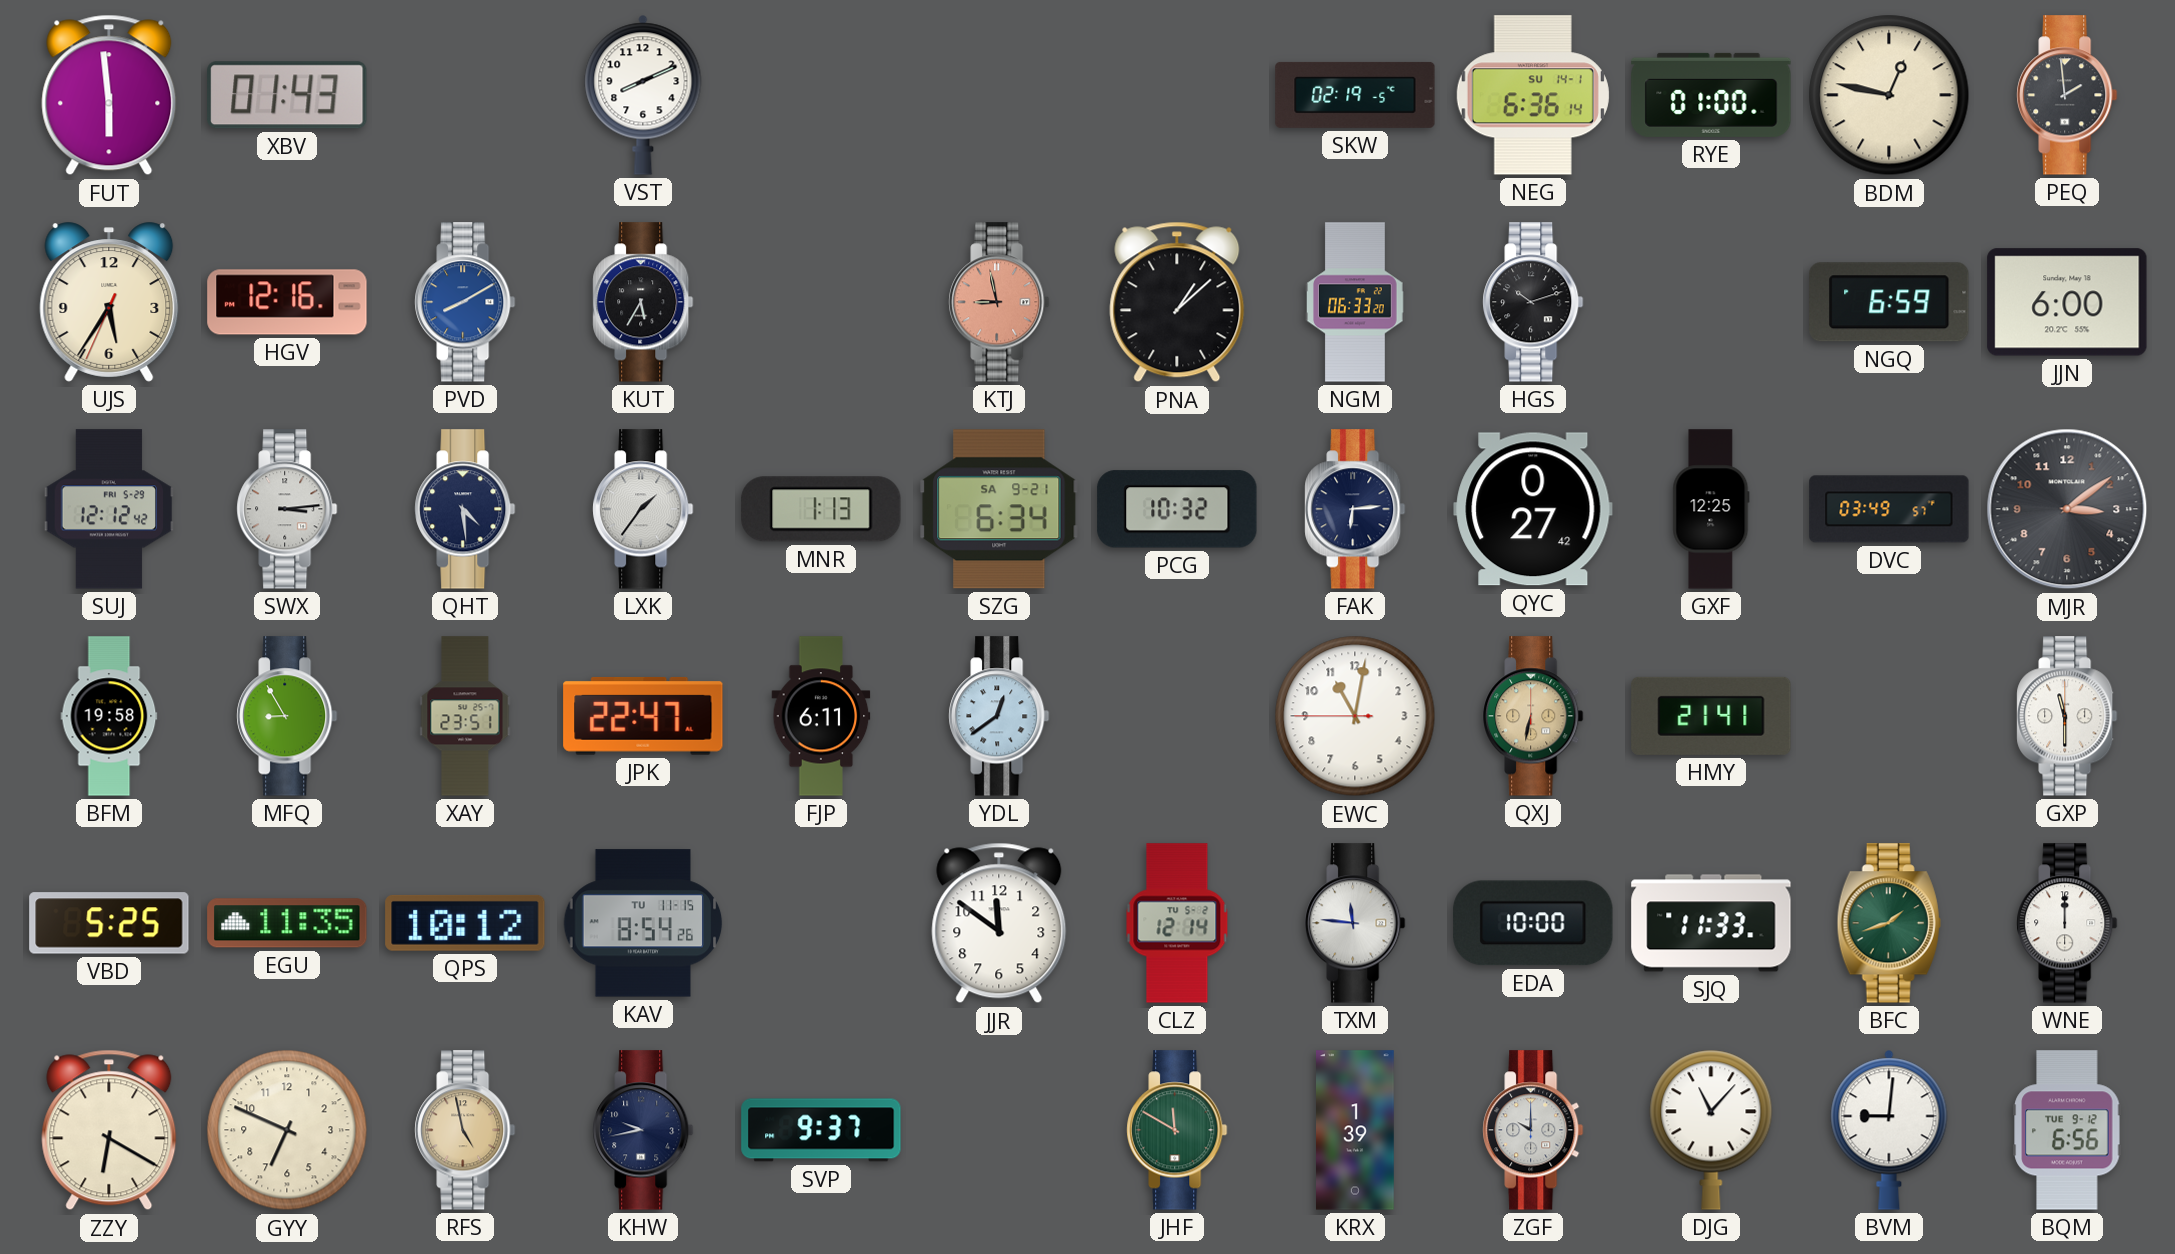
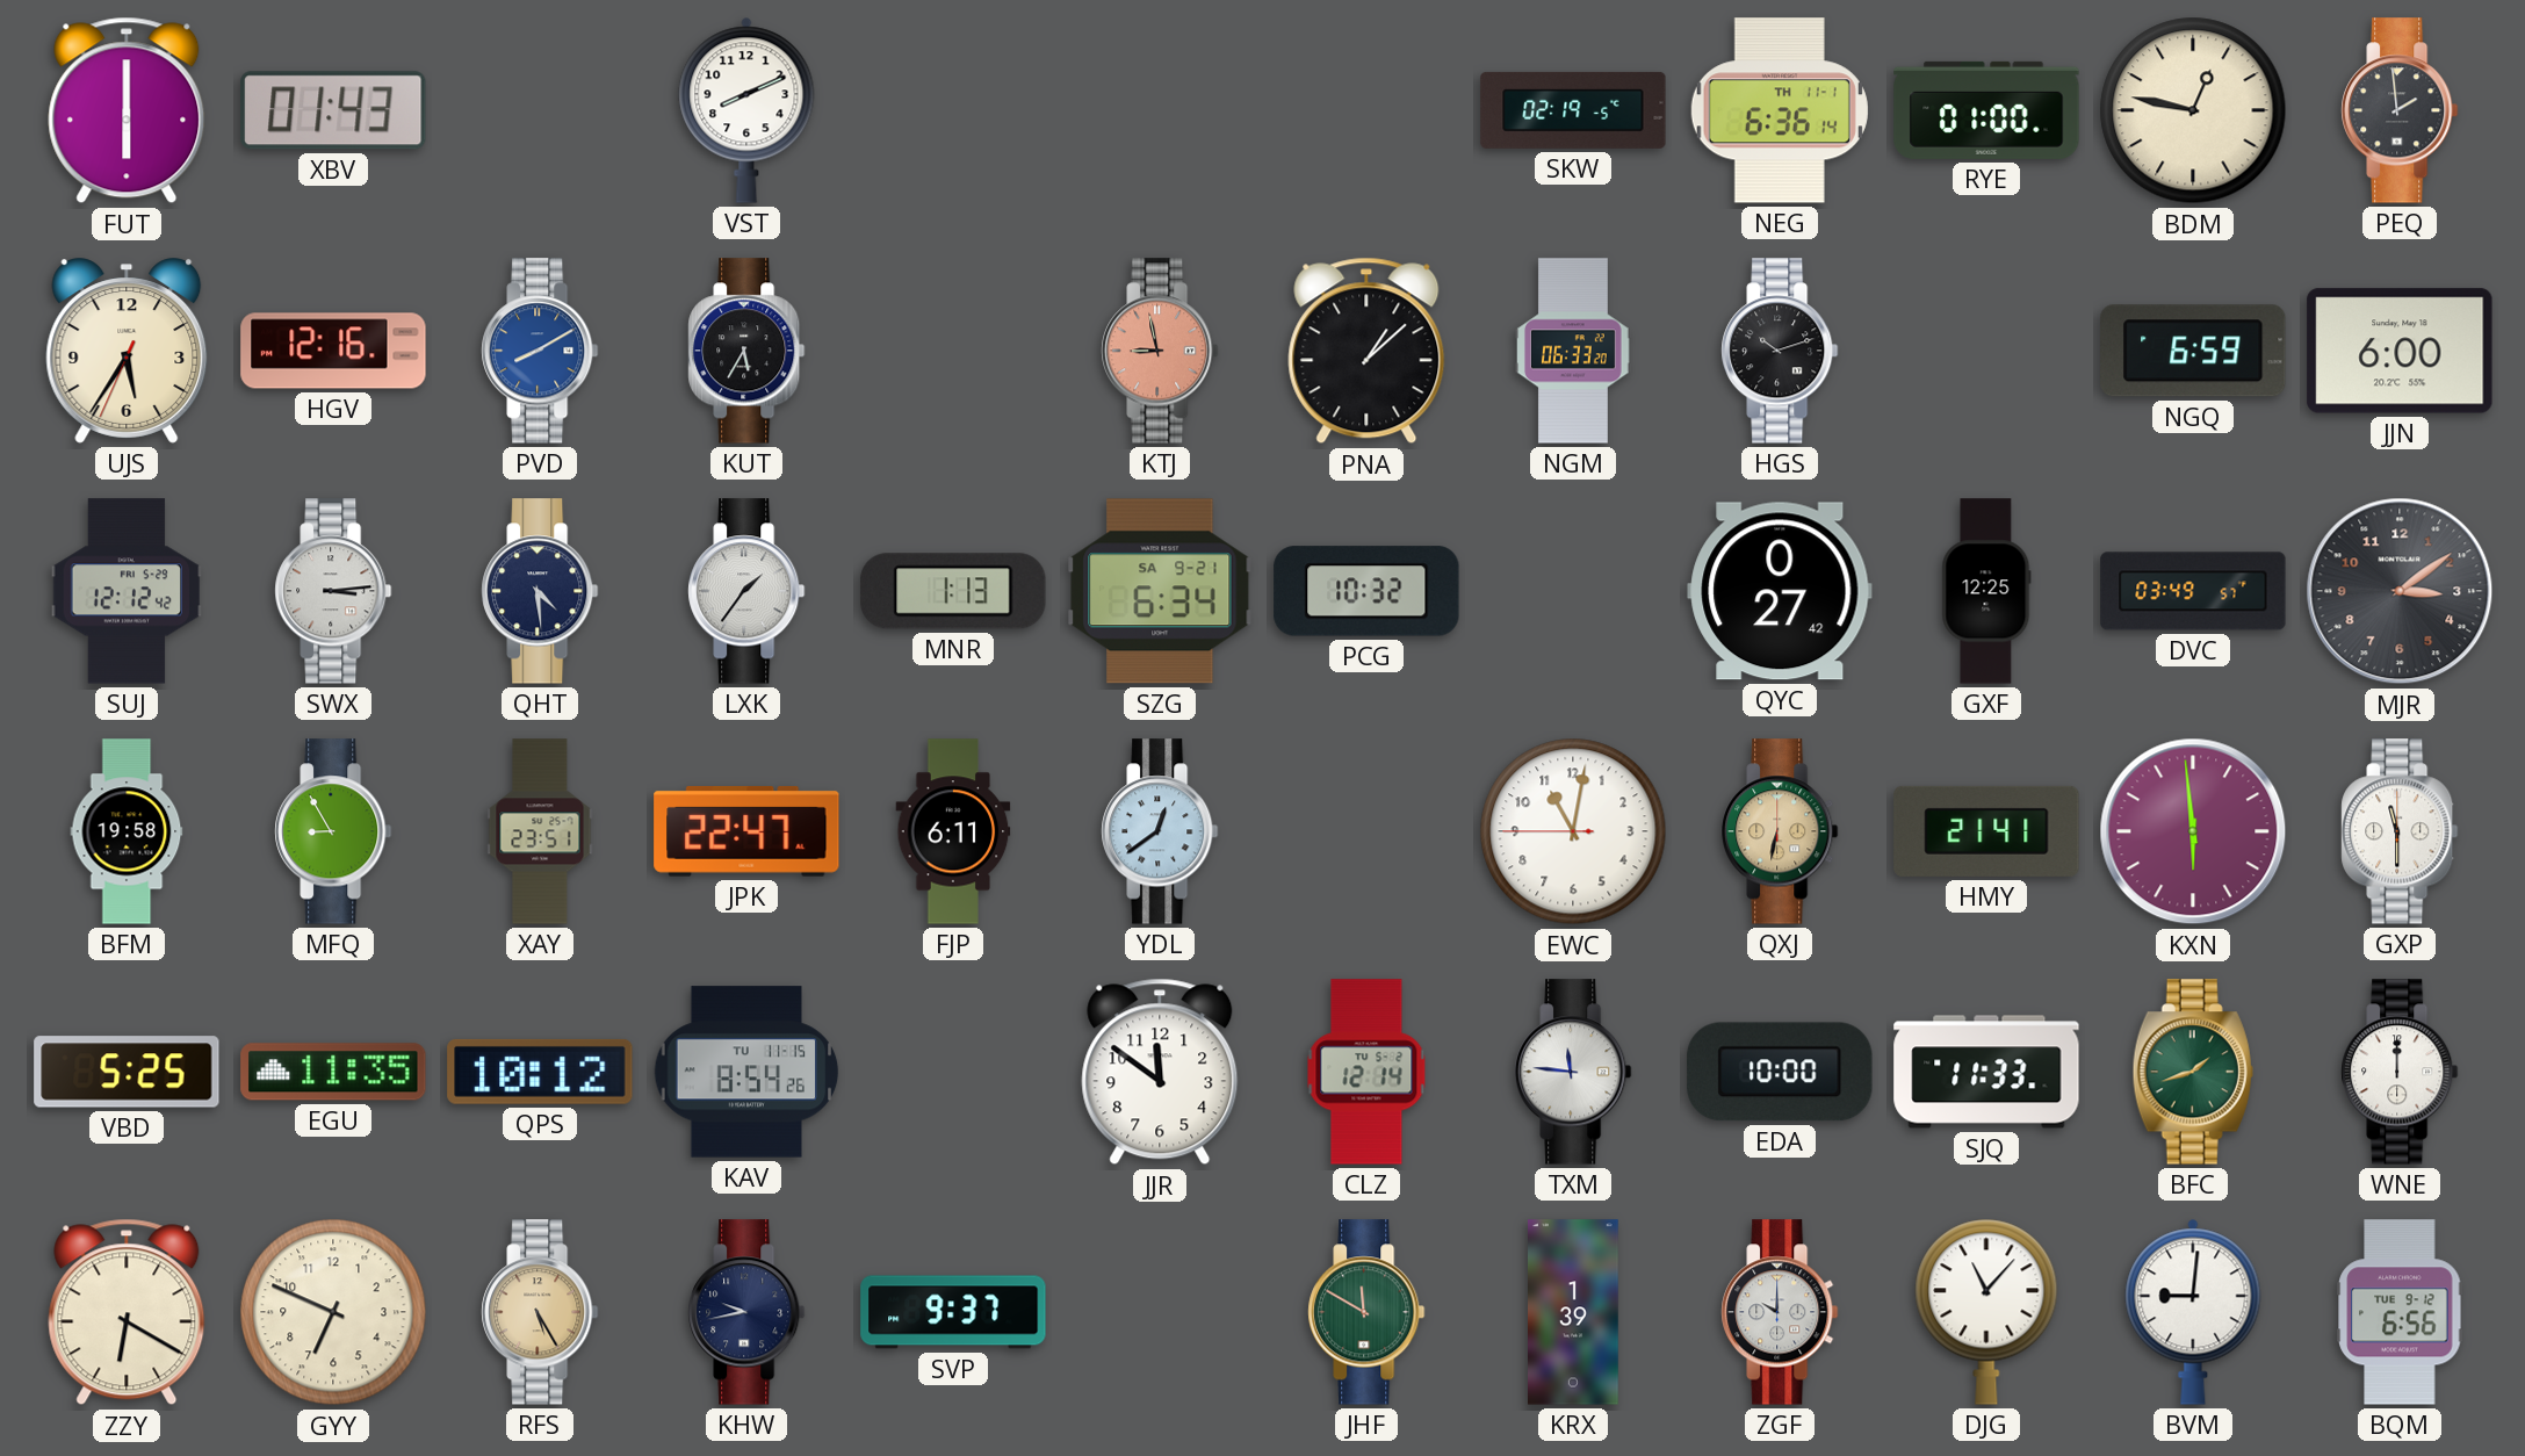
FUT: 5:59 -> 6:00
NEG date: SU 14-1 -> TH 11-1
FAK: 6:14 -> none
KXN: none -> 5:59
RFS: 4:58 -> 5:25
